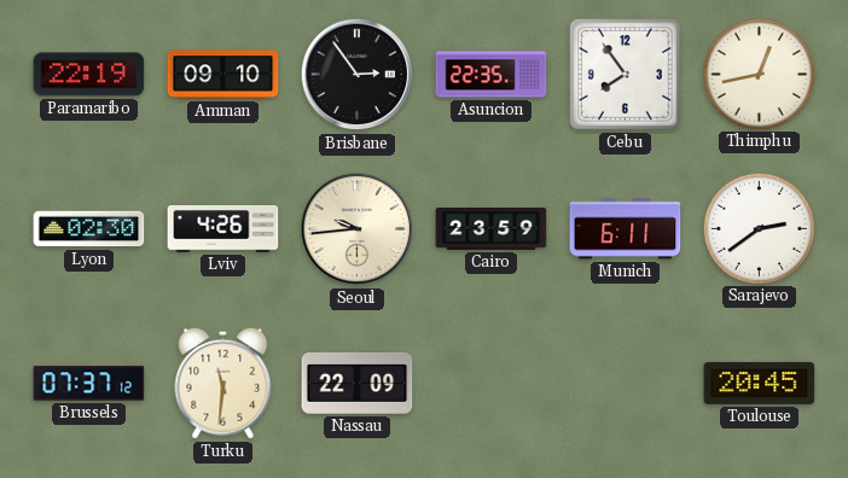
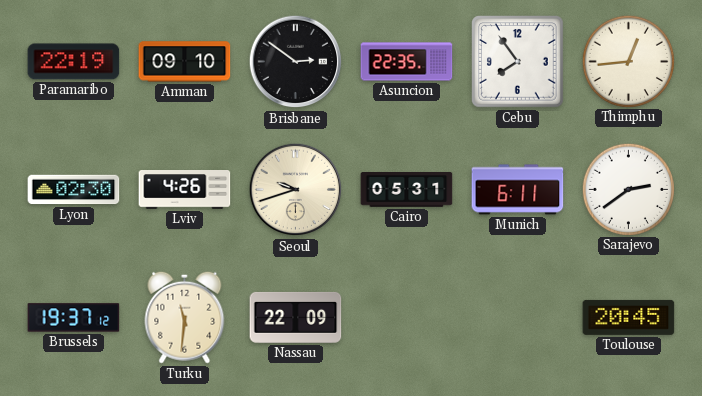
Brisbane: 2:54 -> 2:51
Thimphu: 12:43 -> 12:44
Seoul: 9:44 -> 9:42
Cairo: 23:59 -> 05:31
Brussels: 07:37 -> 19:37
